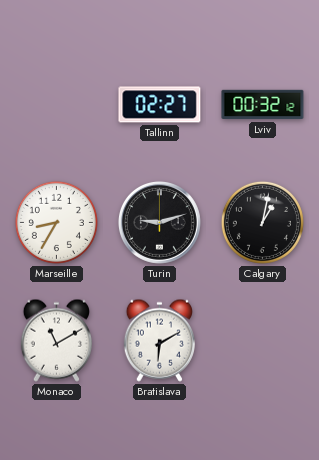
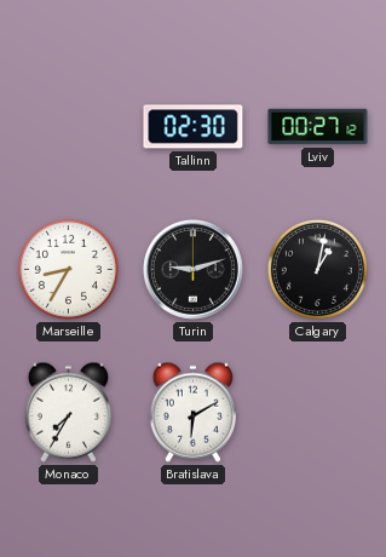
Tallinn: 02:27 -> 02:30
Lviv: 00:32 -> 00:27
Monaco: 11:10 -> 7:35
